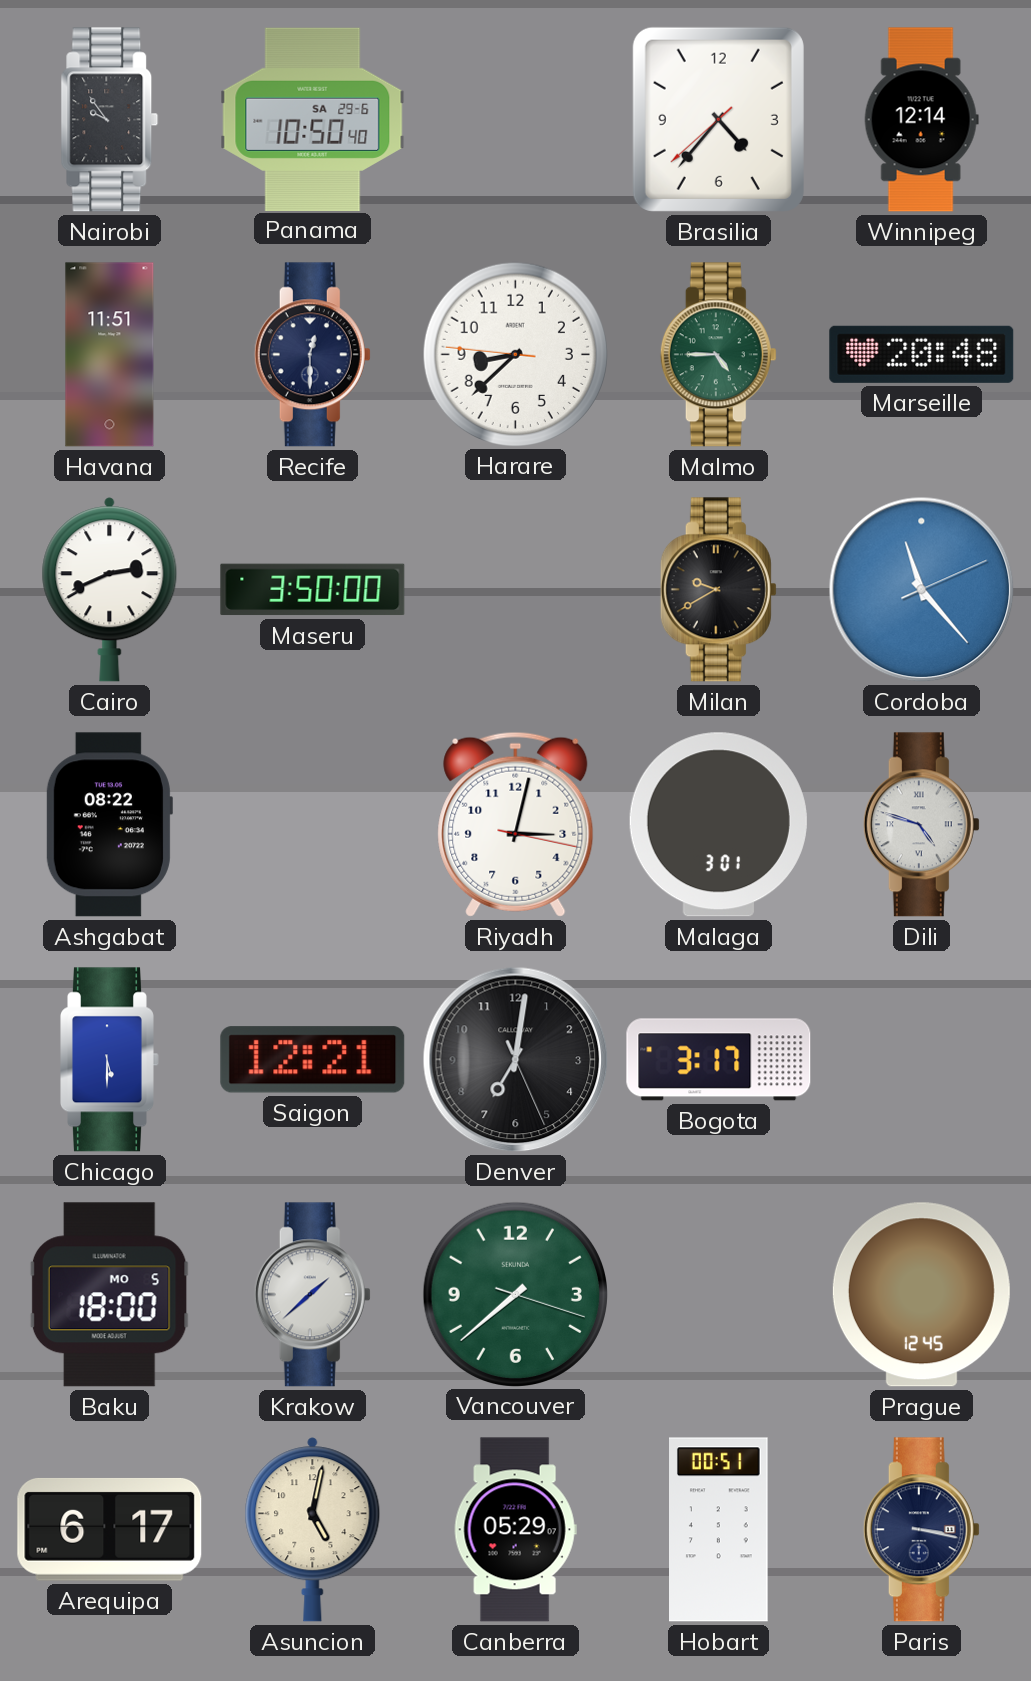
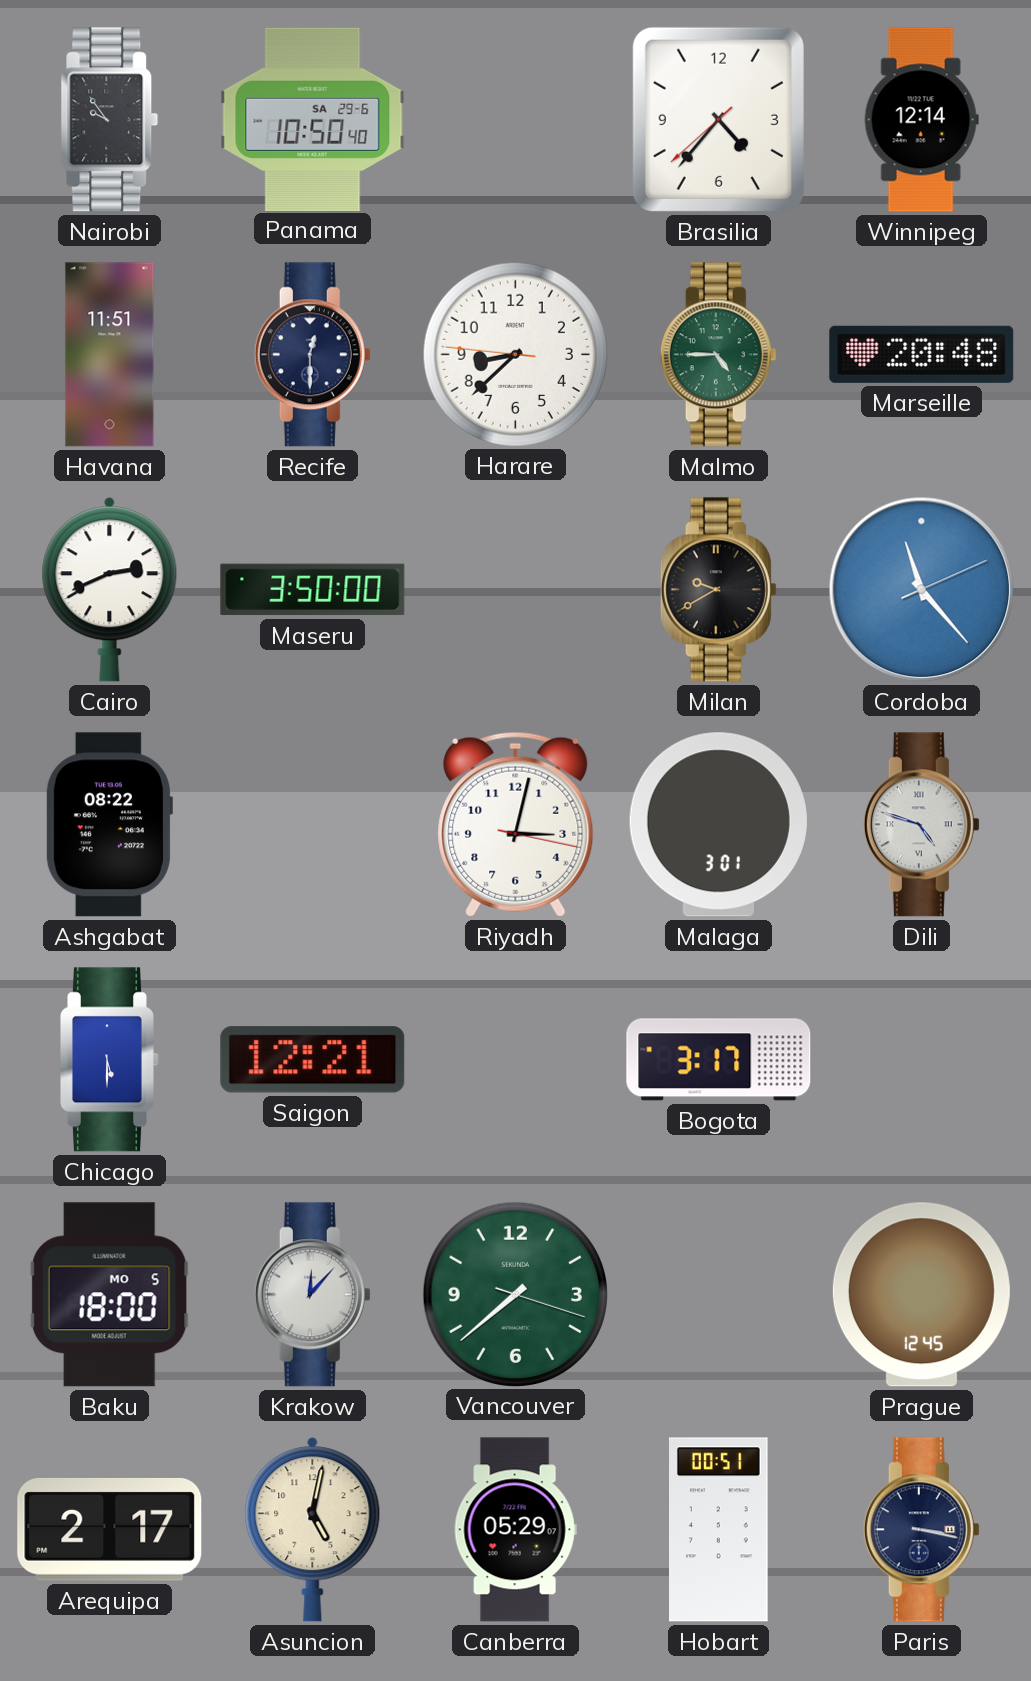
Denver: 7:01 -> none
Krakow: 1:38 -> 12:07
Arequipa: 6:17 -> 2:17
